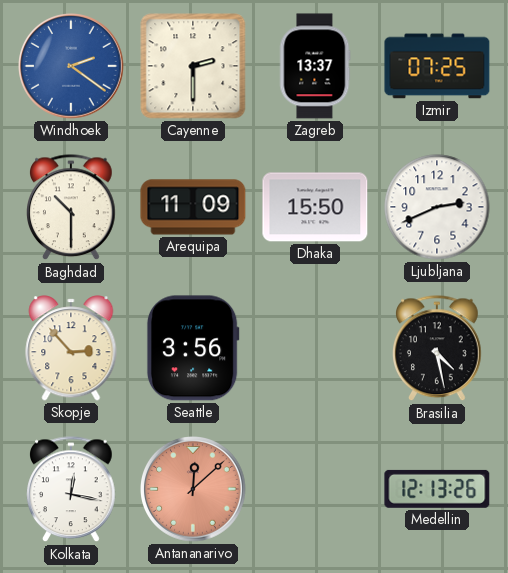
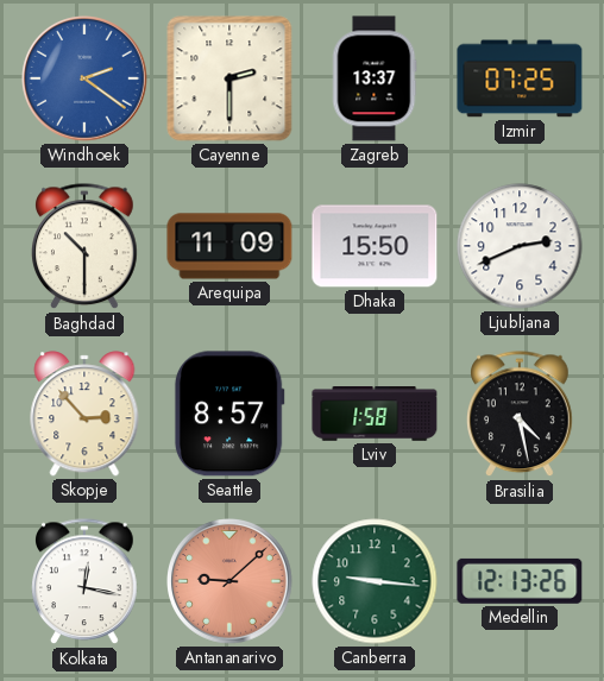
Seattle: 3:56 -> 8:57
Lviv: none -> 1:58
Antananarivo: 12:08 -> 9:08
Canberra: none -> 9:16
